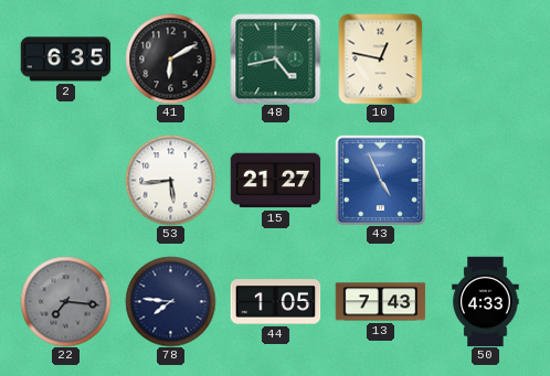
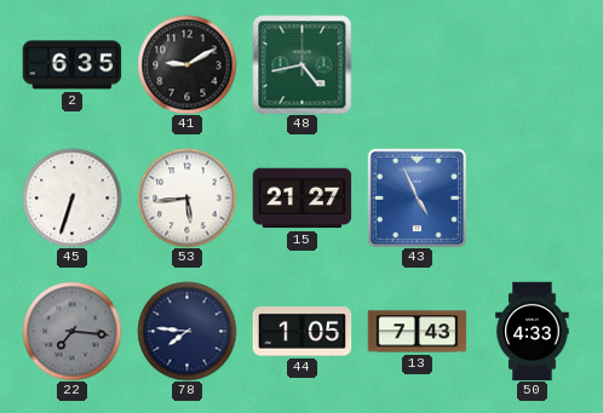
41: 6:10 -> 9:10
10: 12:47 -> none
45: none -> 6:33
